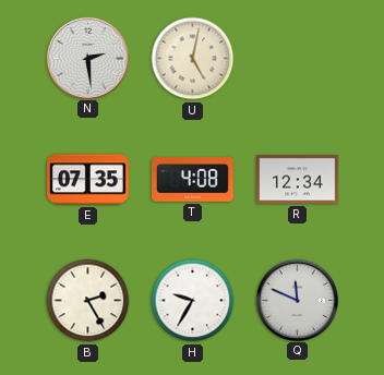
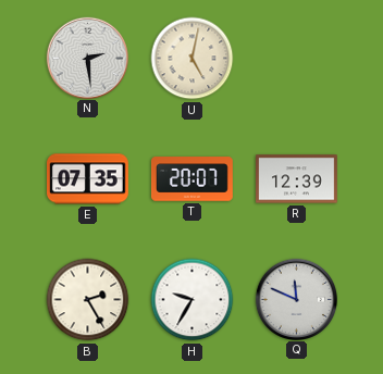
T: 4:08 -> 20:07
R: 12:34 -> 12:39
